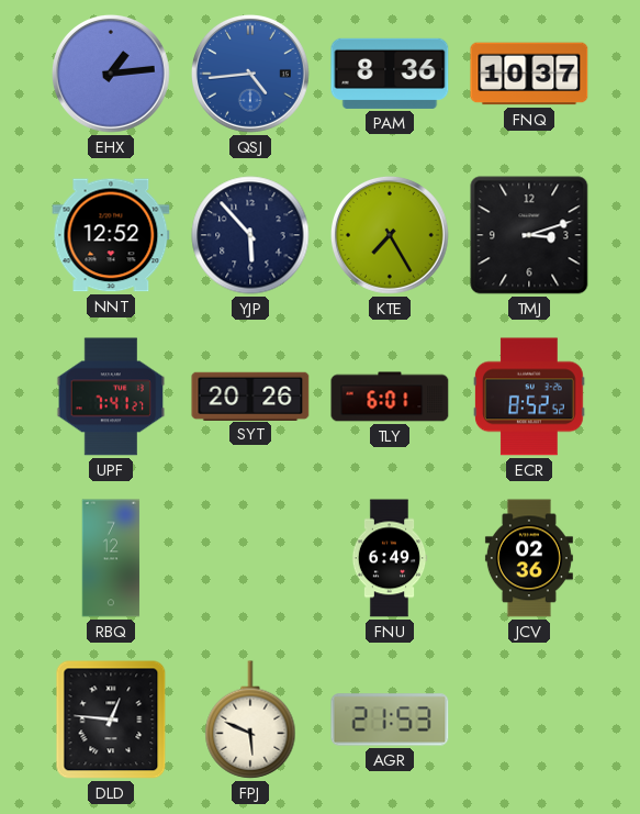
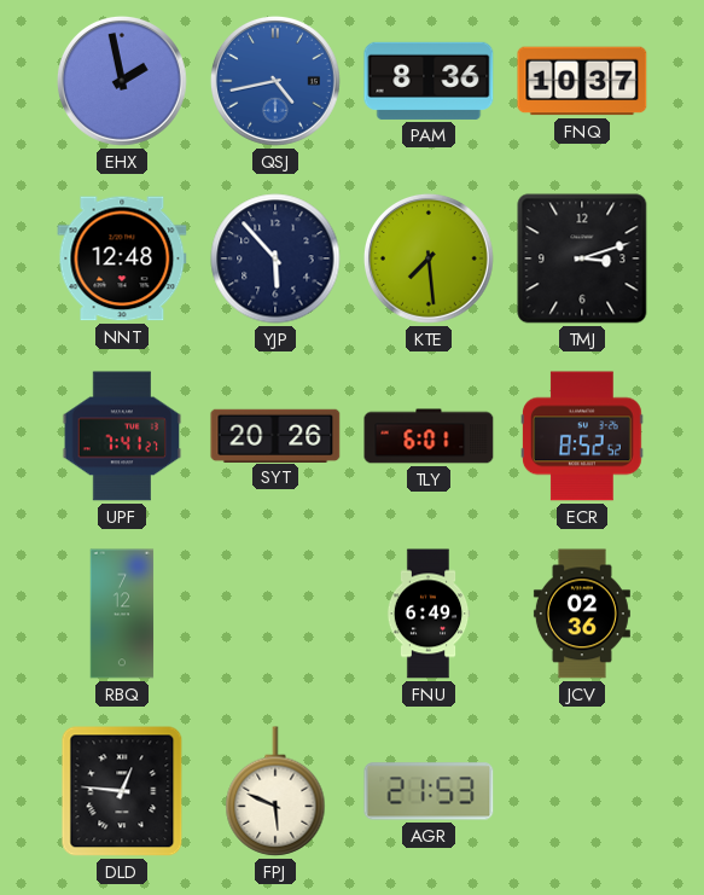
EHX: 1:14 -> 1:58
QSJ: 4:44 -> 4:43
NNT: 12:52 -> 12:48
KTE: 7:25 -> 7:29
